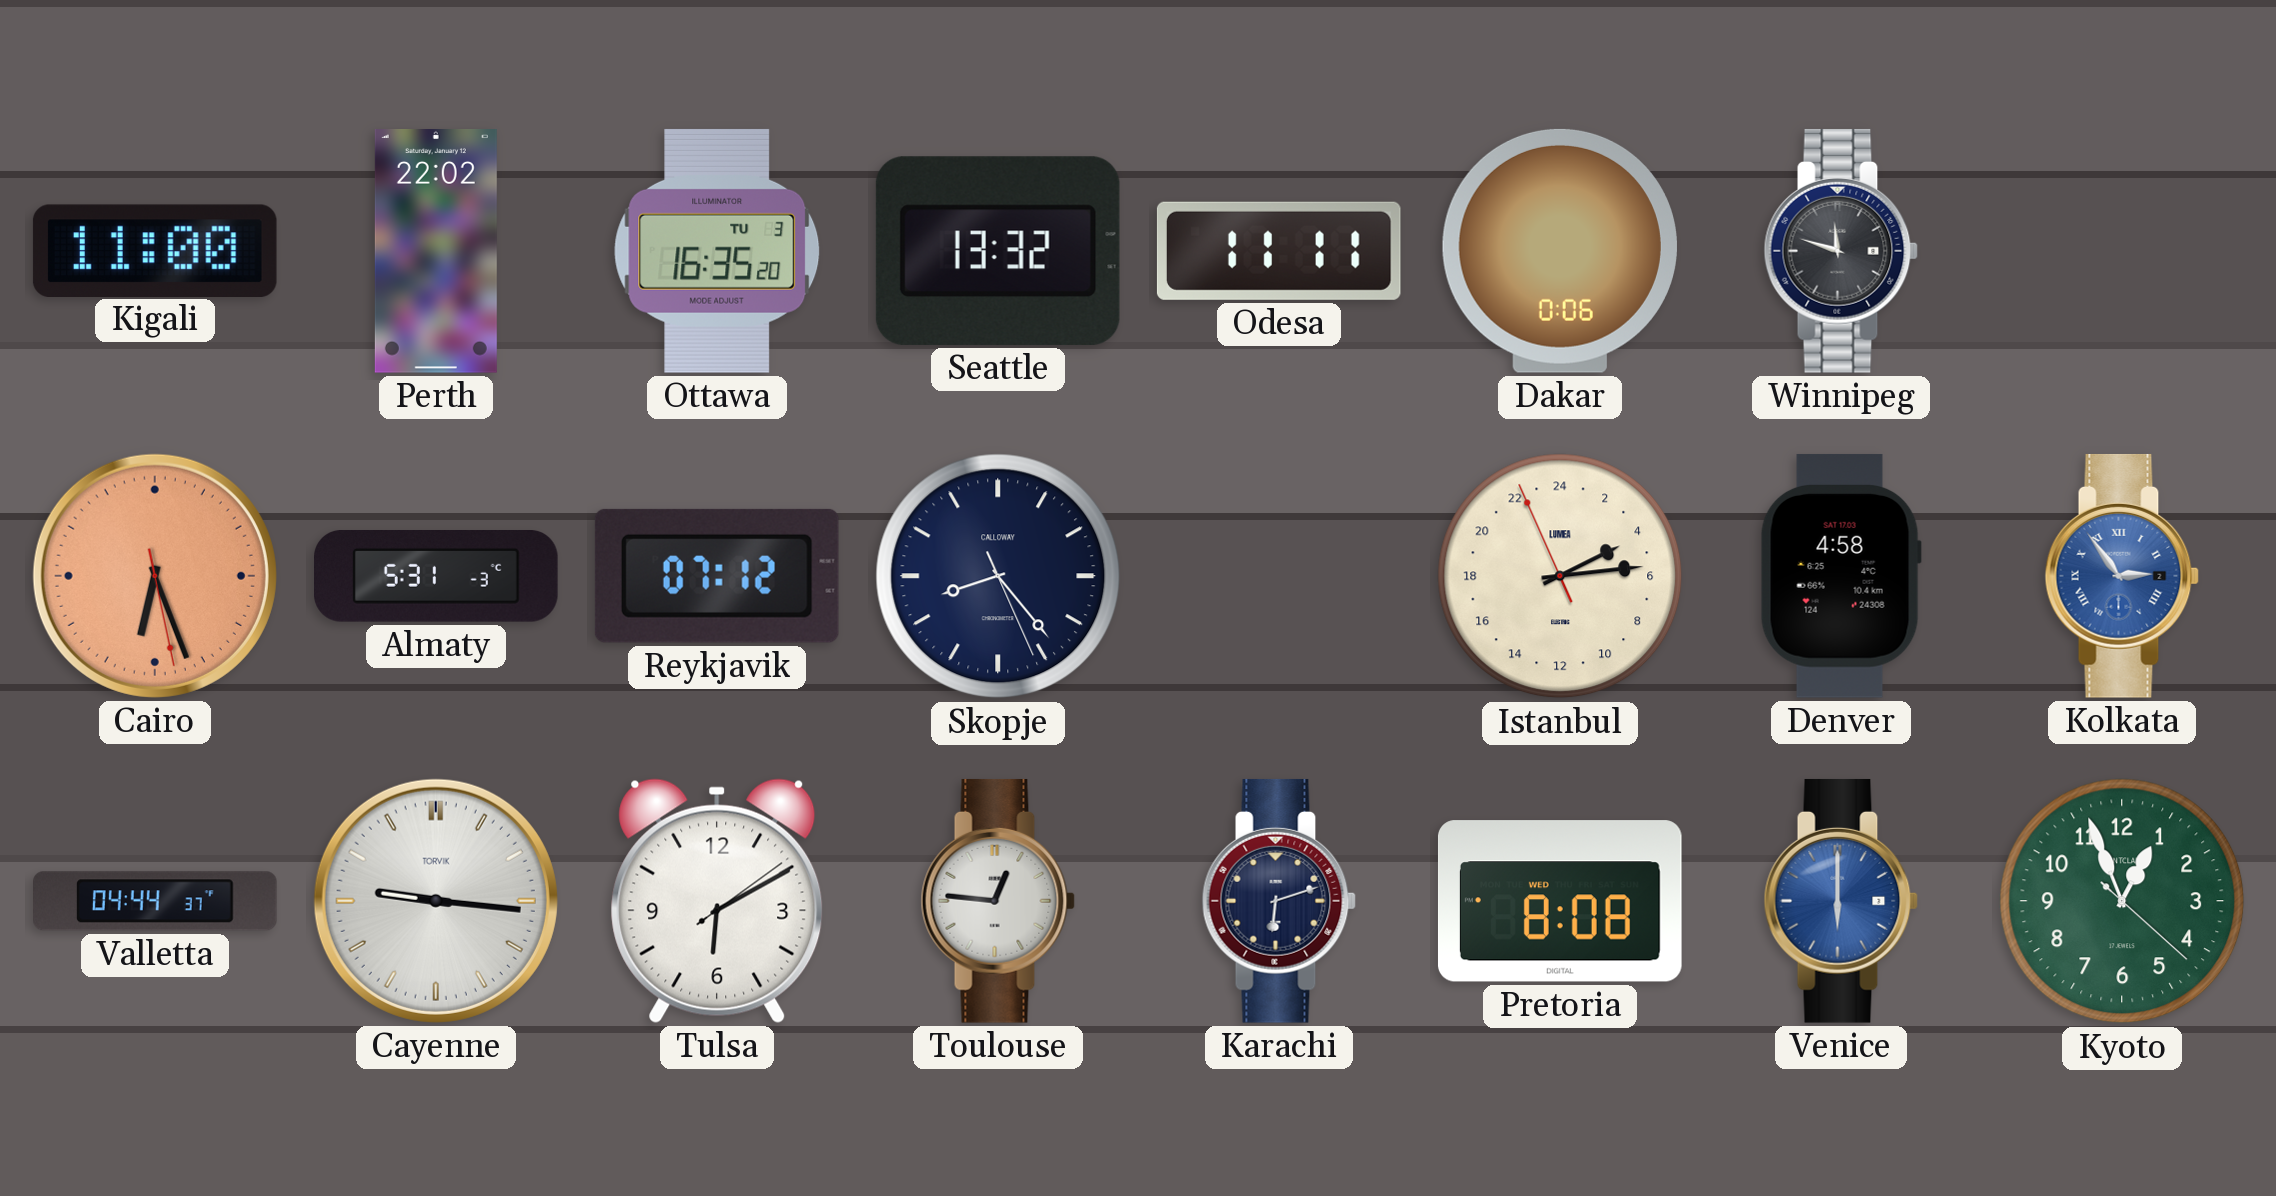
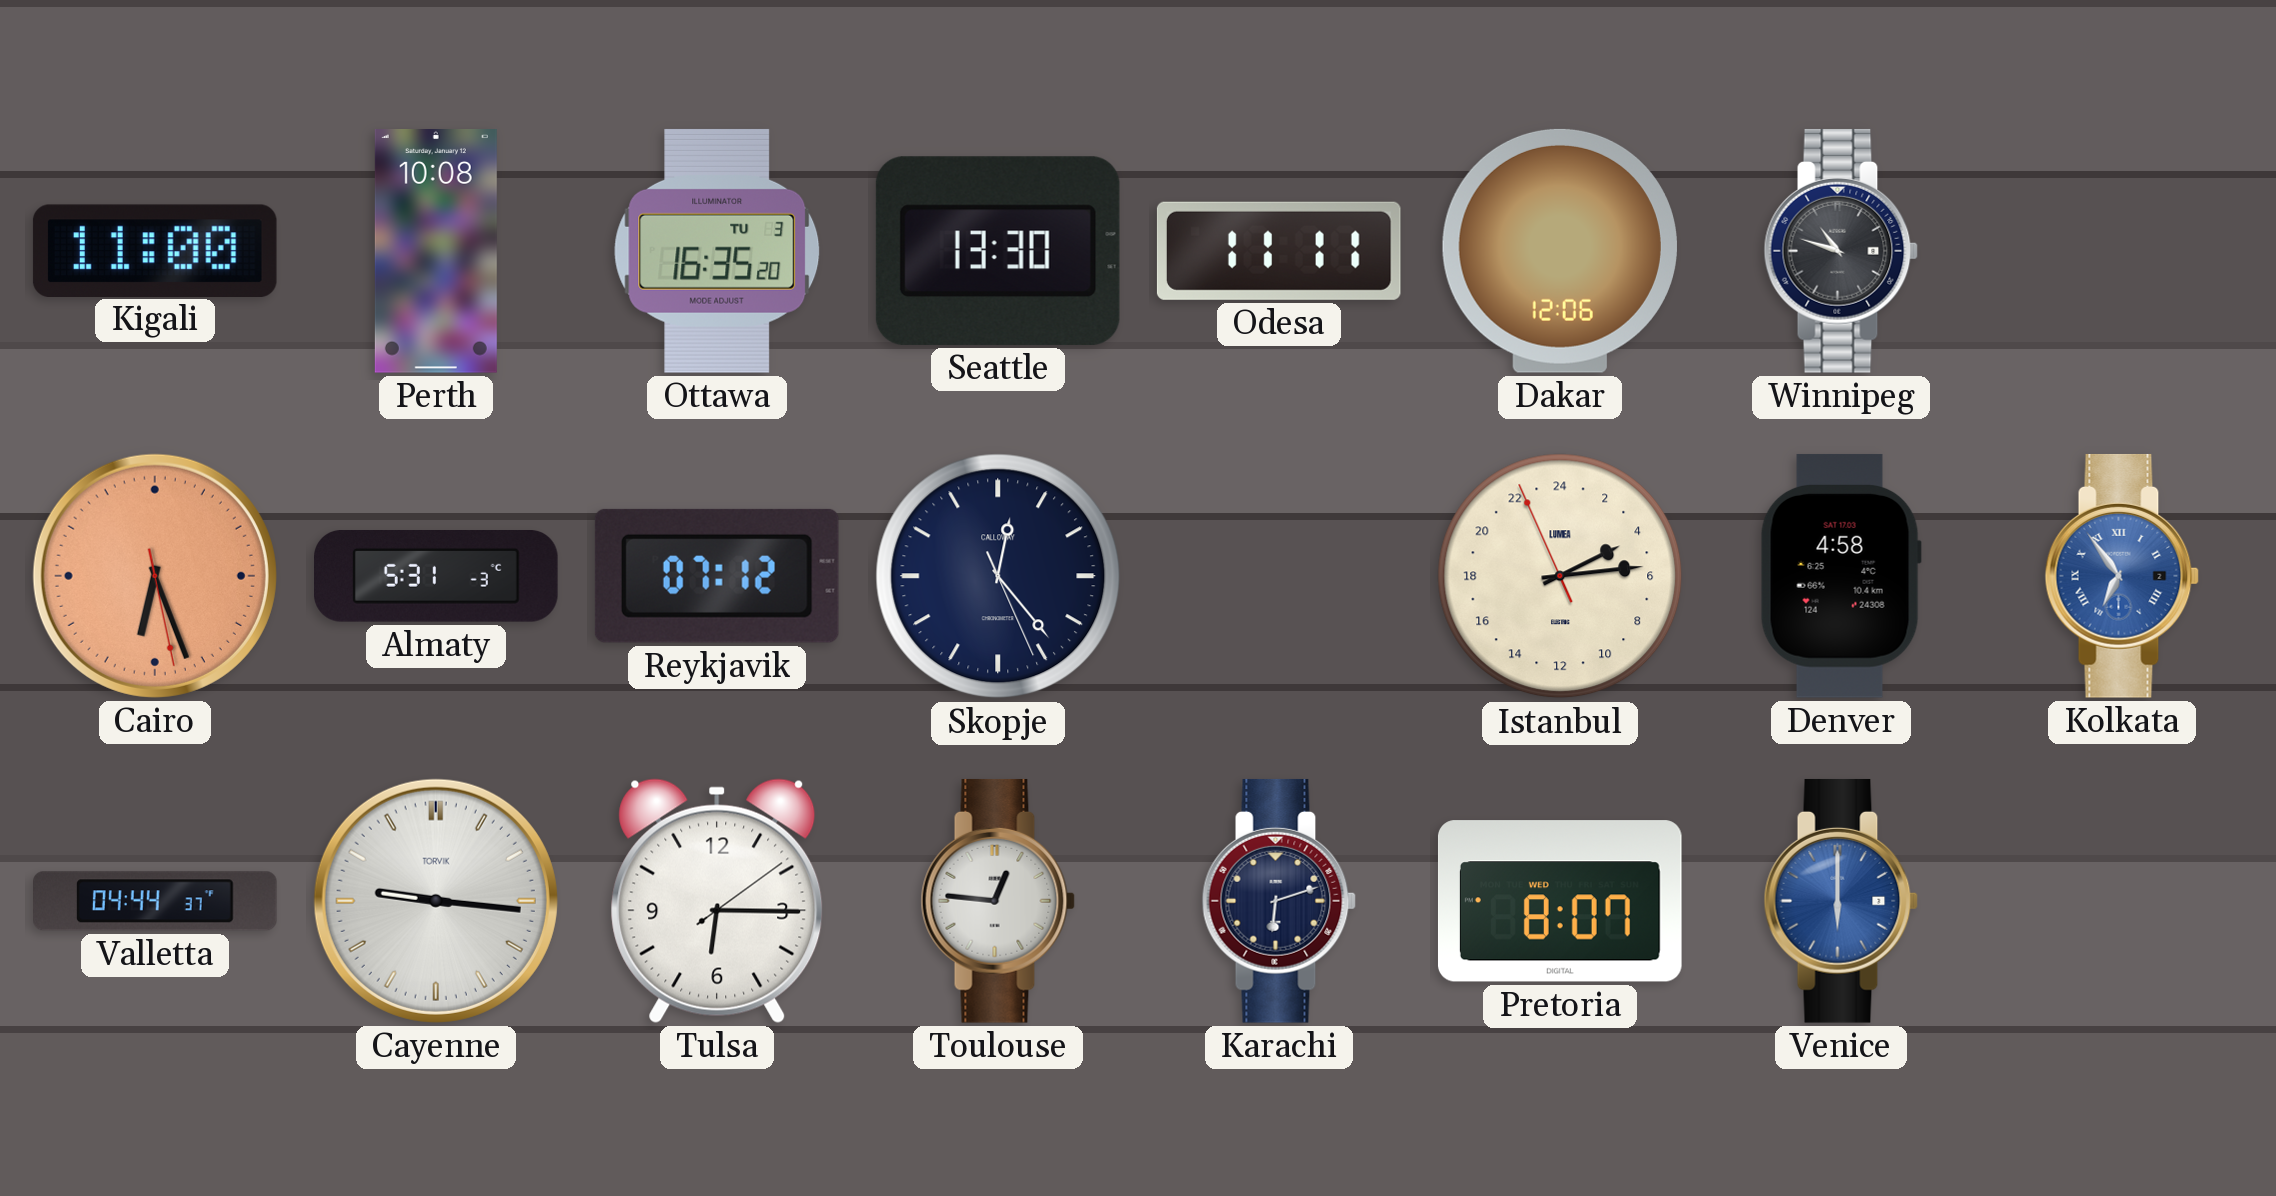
Perth: 22:02 -> 10:08
Seattle: 13:32 -> 13:30
Dakar: 0:06 -> 12:06
Winnipeg: 11:48 -> 10:48
Skopje: 8:23 -> 12:23
Kolkata: 2:54 -> 6:54
Tulsa: 6:10 -> 6:15
Pretoria: 8:08 -> 8:07
Kyoto: 12:56 -> none
